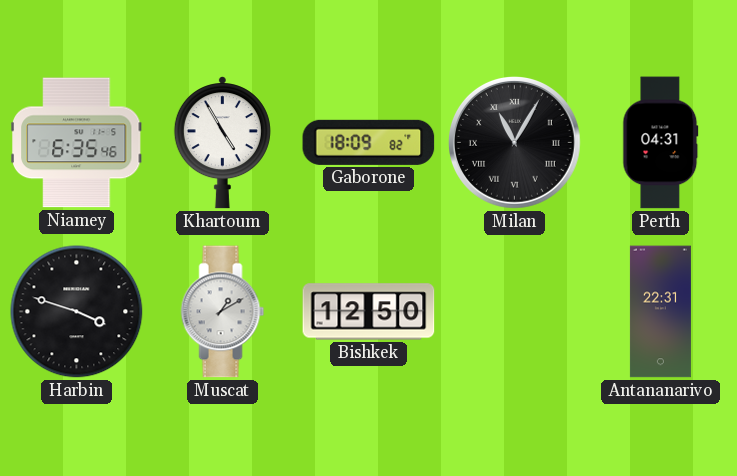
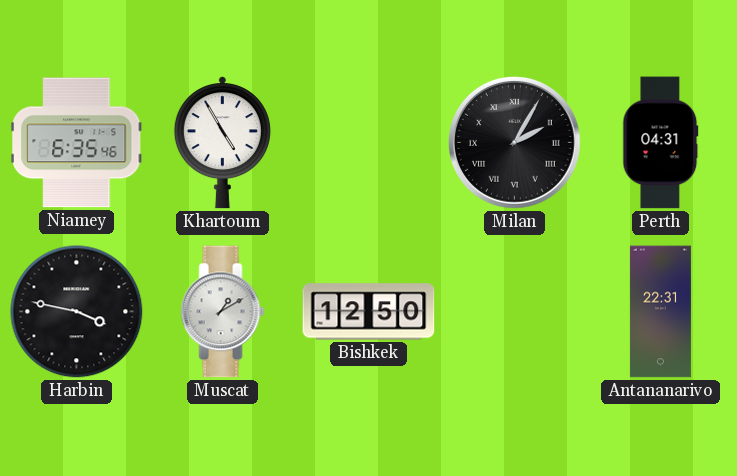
Gaborone: 18:09 -> none
Milan: 11:05 -> 2:05
Harbin: 3:48 -> 3:47
